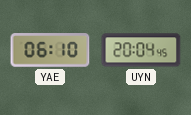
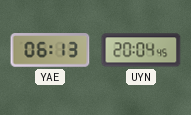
YAE: 06:10 -> 06:13
